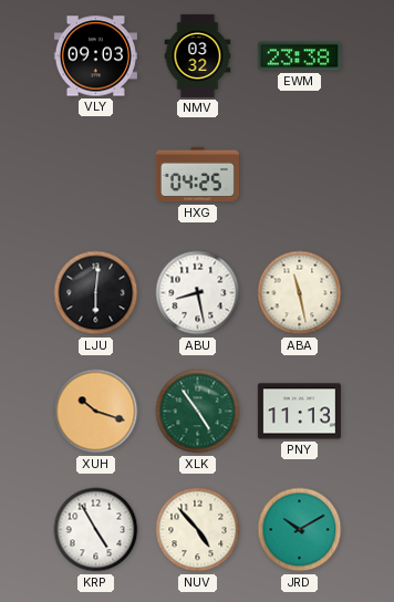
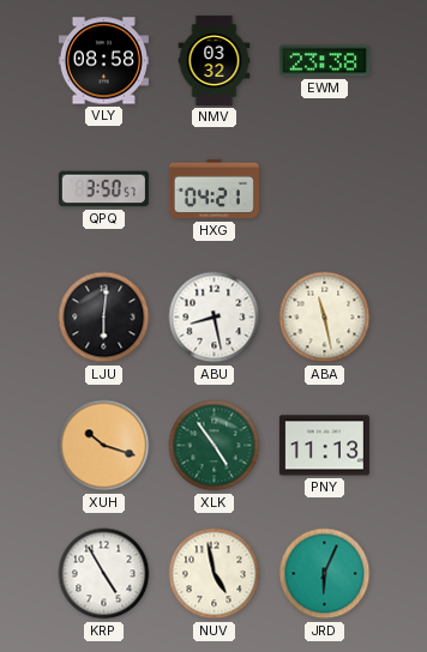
VLY: 09:03 -> 08:58
QPQ: none -> 3:50
HXG: 04:25 -> 04:21
NUV: 4:53 -> 4:58
JRD: 10:10 -> 6:04
